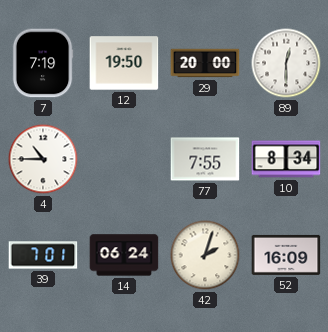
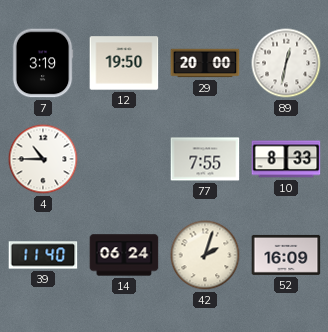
7: 7:19 -> 3:19
89: 12:30 -> 12:32
10: 8:34 -> 8:33
39: 7:01 -> 11:40
